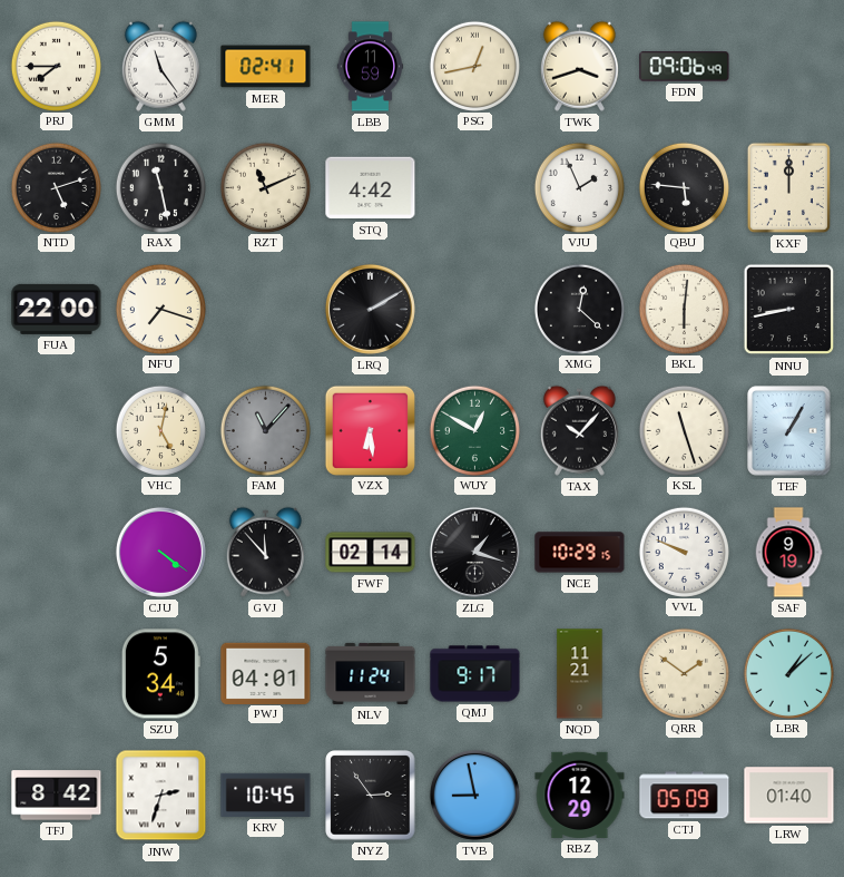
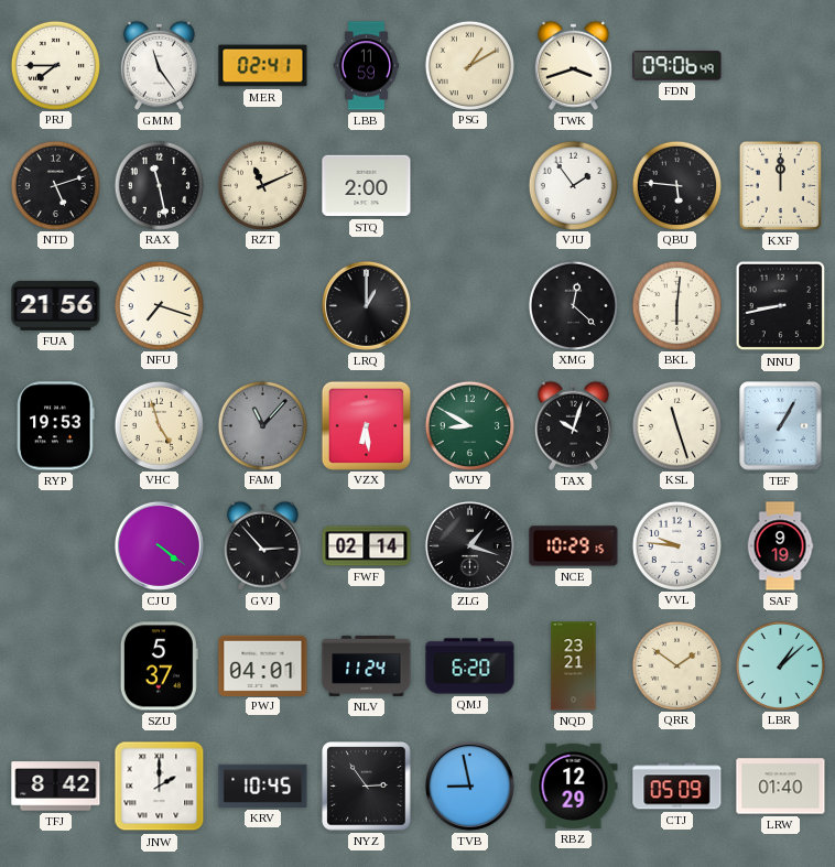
PSG: 12:43 -> 1:10
STQ: 4:42 -> 2:00
VJU: 1:56 -> 1:54
FUA: 22:00 -> 21:56
LRQ: 2:10 -> 1:00
RYP: none -> 19:53
VHC: 5:02 -> 4:57
WUY: 12:50 -> 8:50
TAX: 10:07 -> 10:03
GVJ: 11:53 -> 2:53
VVL: 9:49 -> 9:46
SZU: 5:34 -> 5:37
QMJ: 9:17 -> 6:20
NQD: 11:21 -> 23:21
JNW: 2:33 -> 2:00
